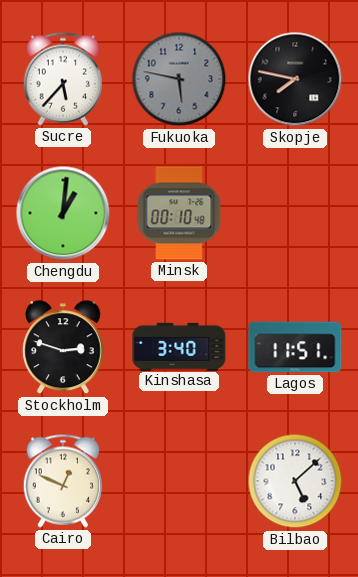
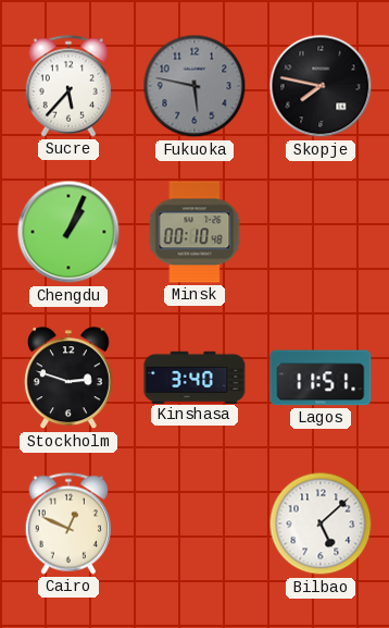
Chengdu: 1:01 -> 1:04
